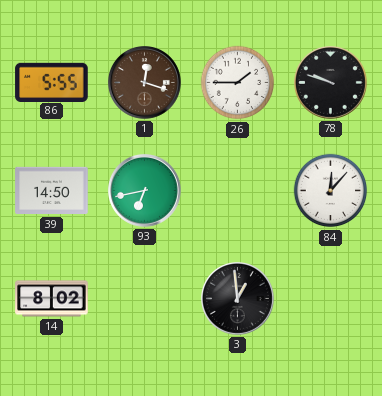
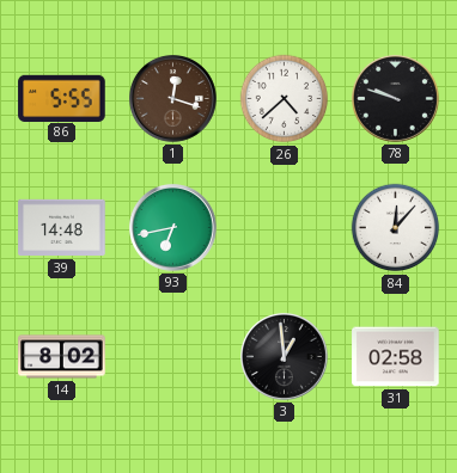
26: 1:45 -> 4:38
39: 14:50 -> 14:48
31: none -> 02:58
